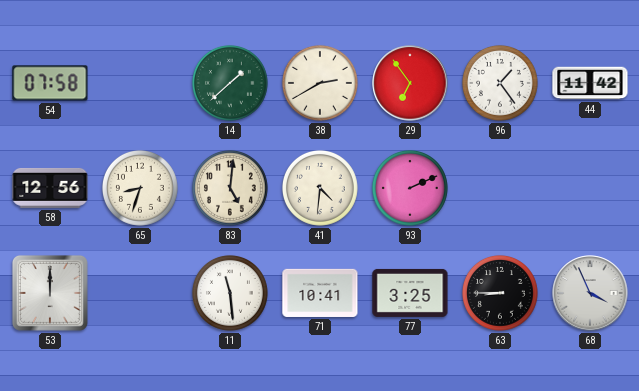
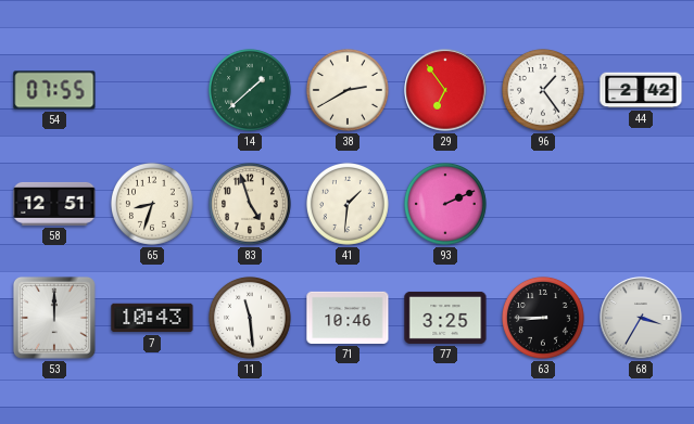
54: 07:58 -> 07:55
44: 11:42 -> 2:42
58: 12:56 -> 12:51
83: 5:01 -> 4:57
41: 4:31 -> 1:31
7: none -> 10:43
71: 10:41 -> 10:46
68: 3:56 -> 3:35
